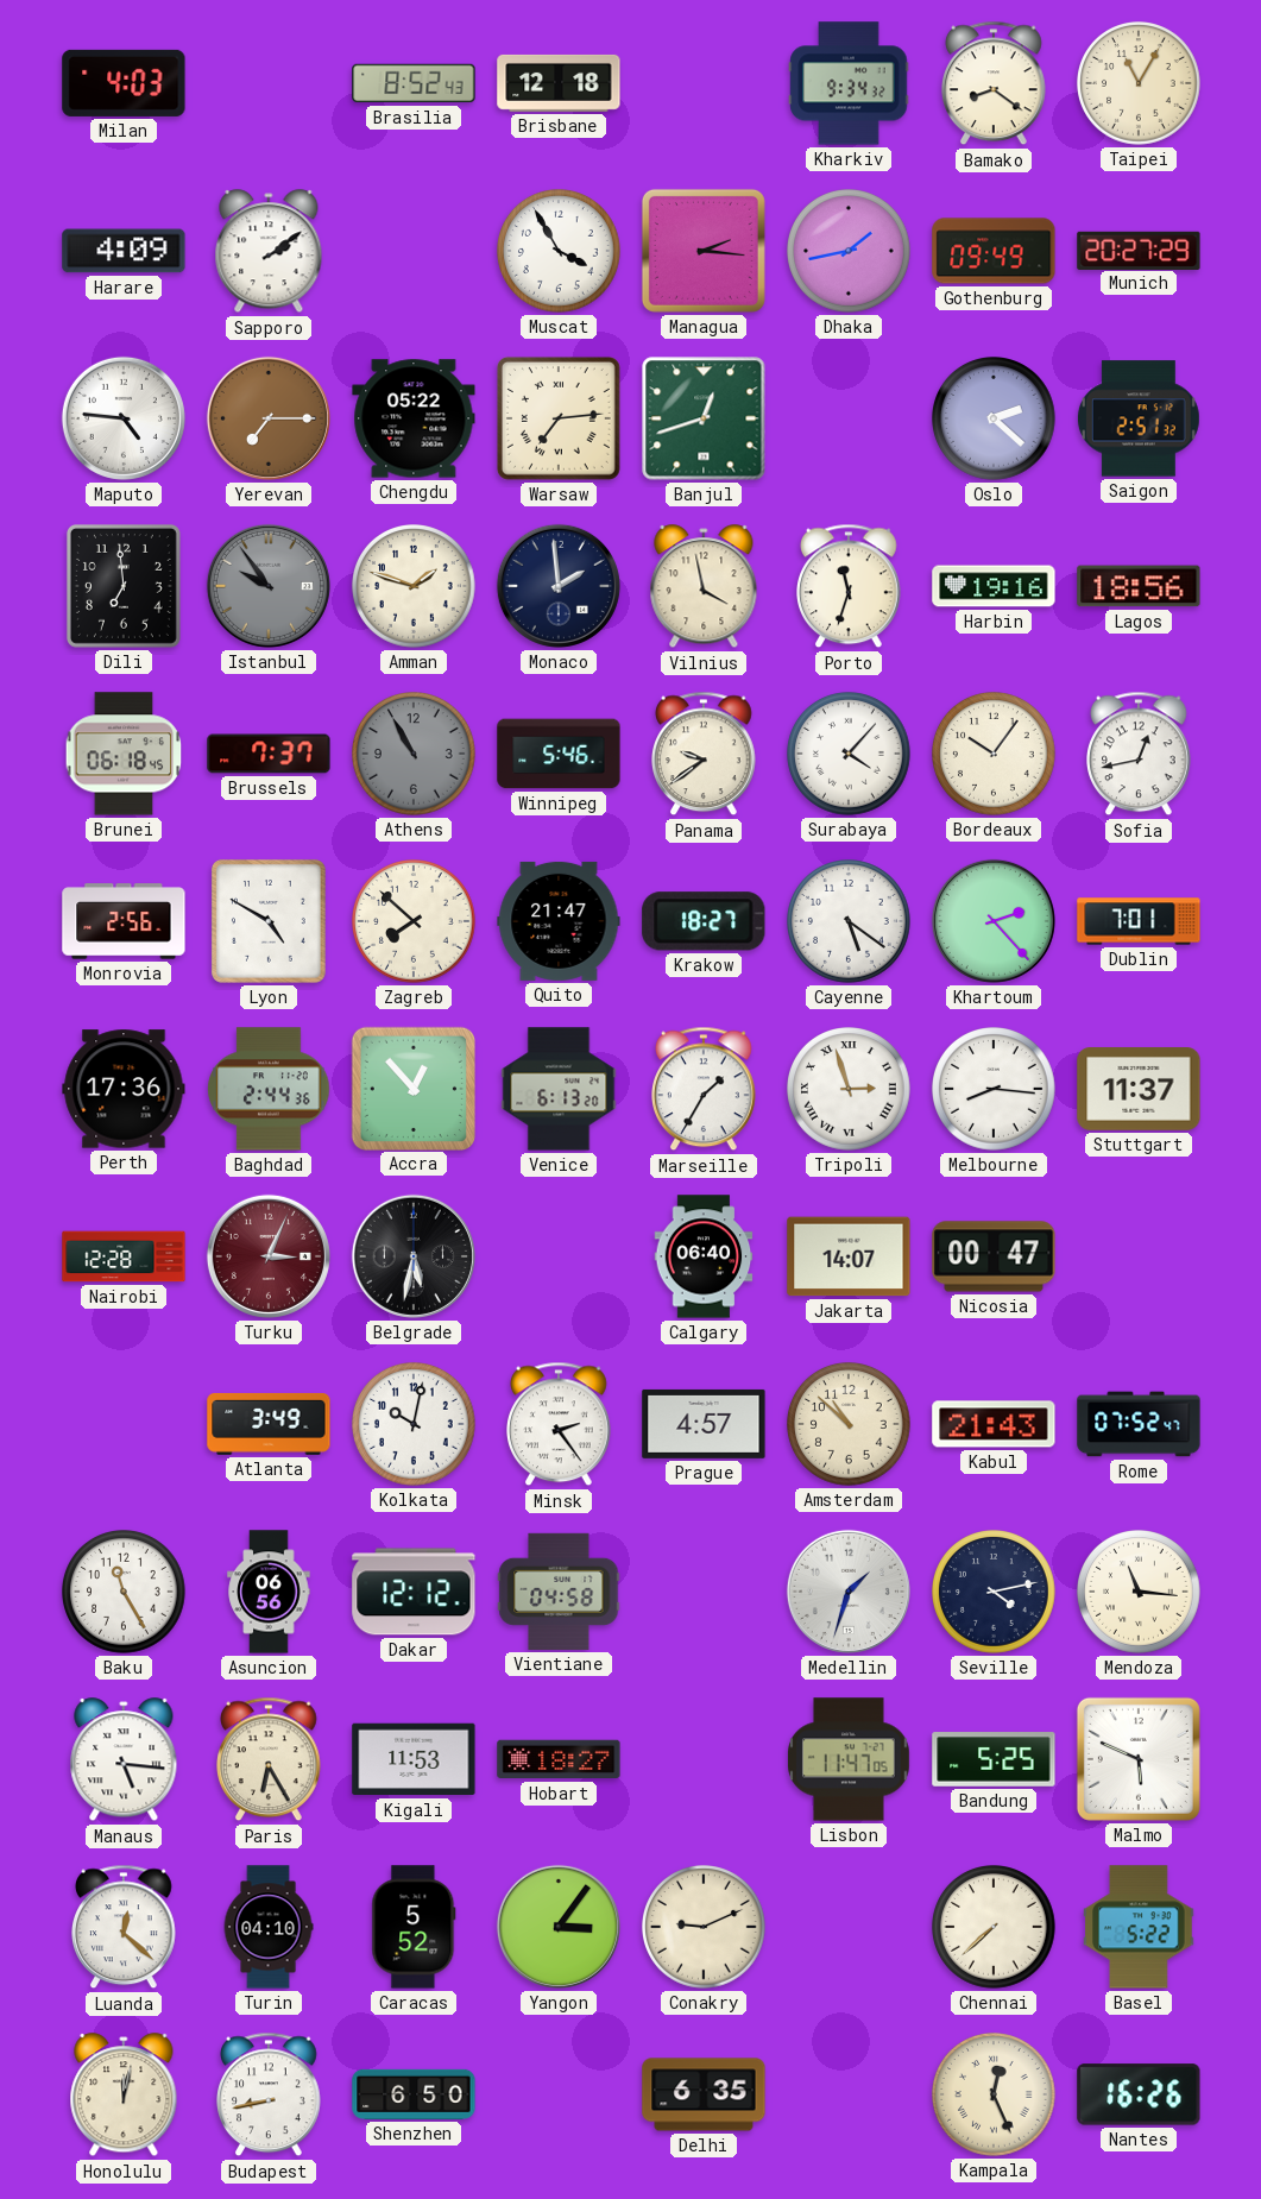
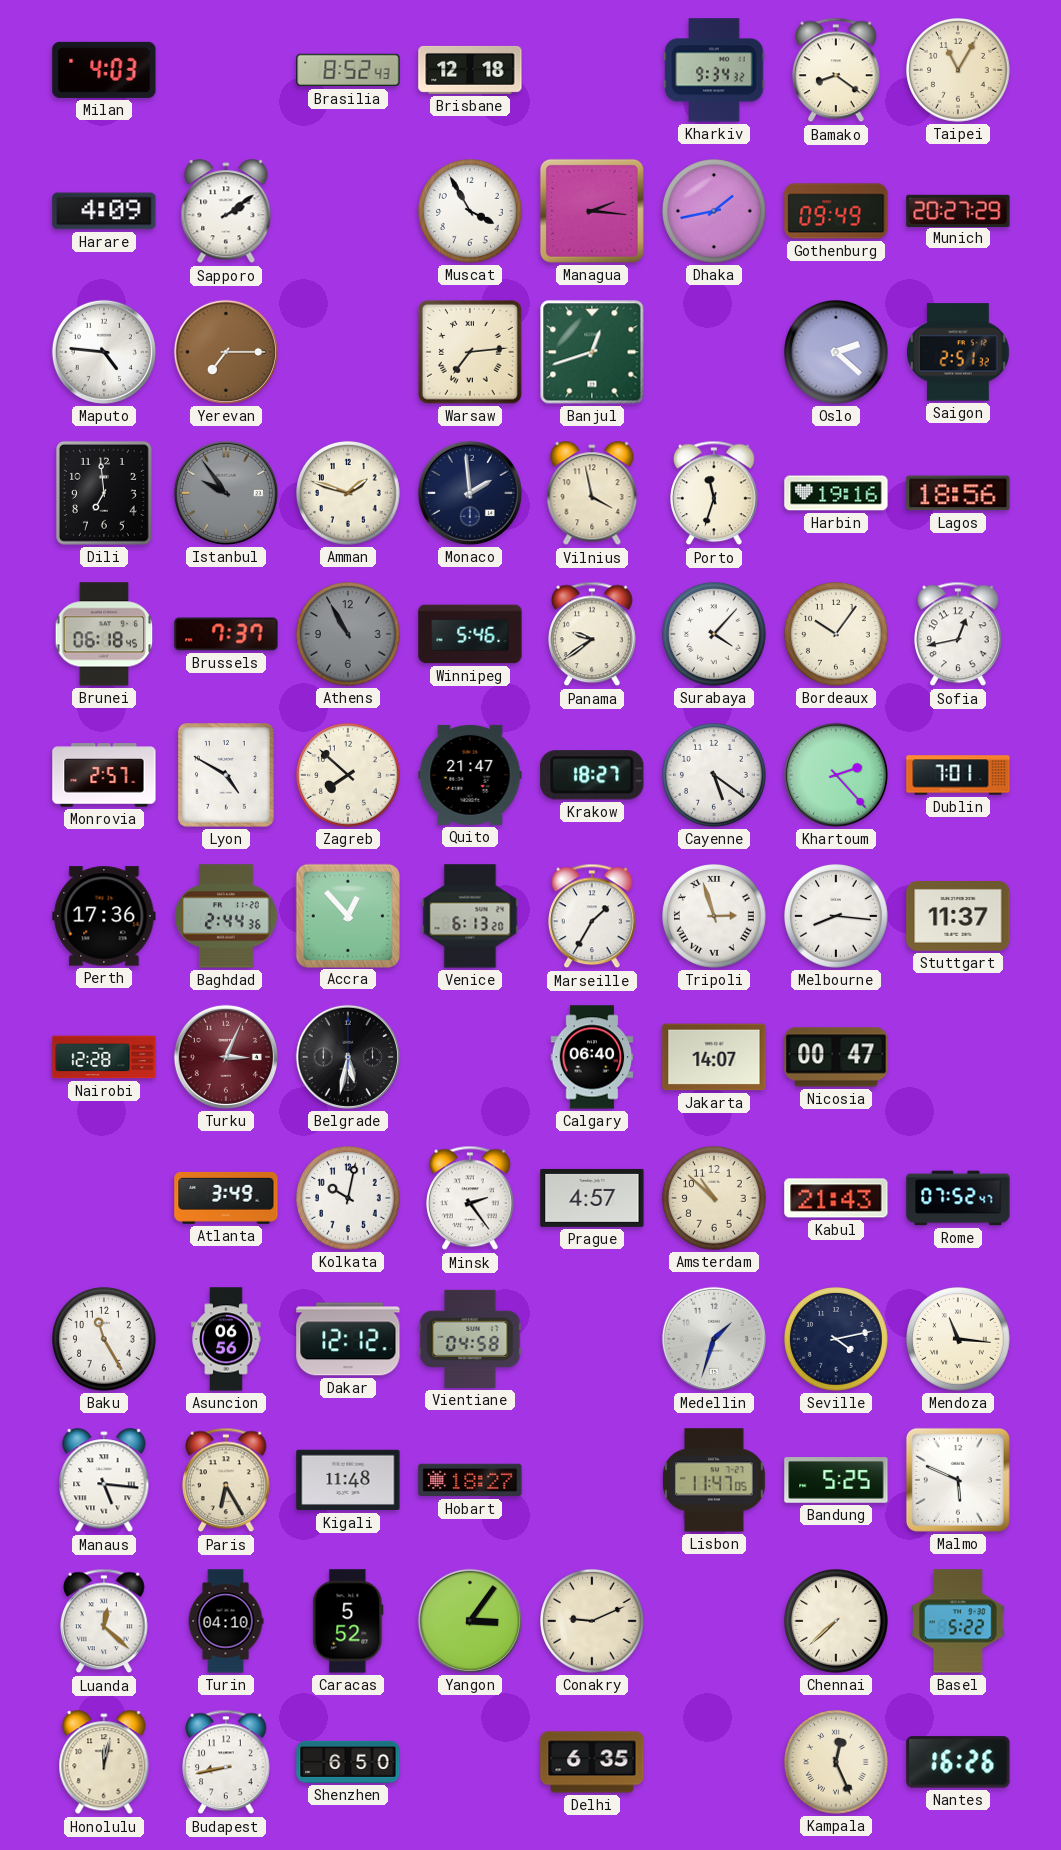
Chengdu: 05:22 -> none
Monrovia: 2:56 -> 2:57
Kigali: 11:53 -> 11:48
